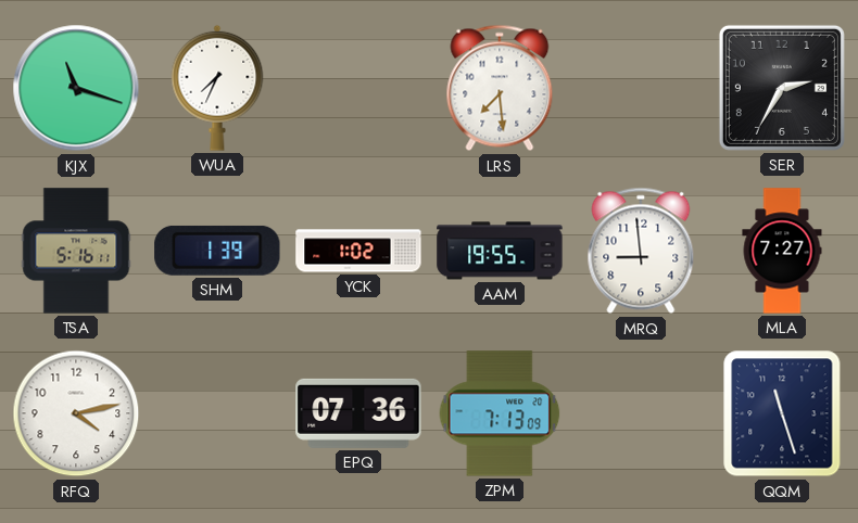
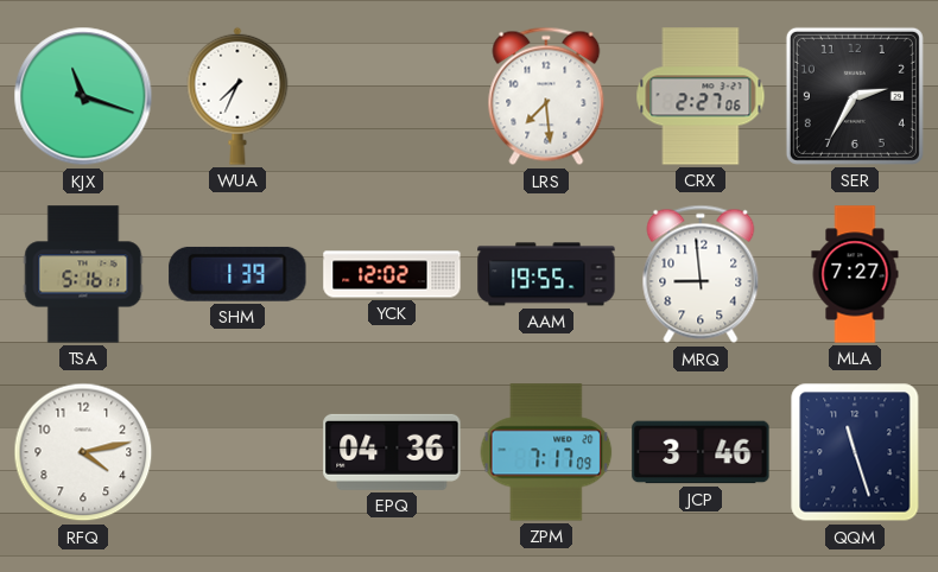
CRX: none -> 2:27
YCK: 1:02 -> 12:02
EPQ: 07:36 -> 04:36
ZPM: 7:13 -> 7:17
JCP: none -> 3:46
